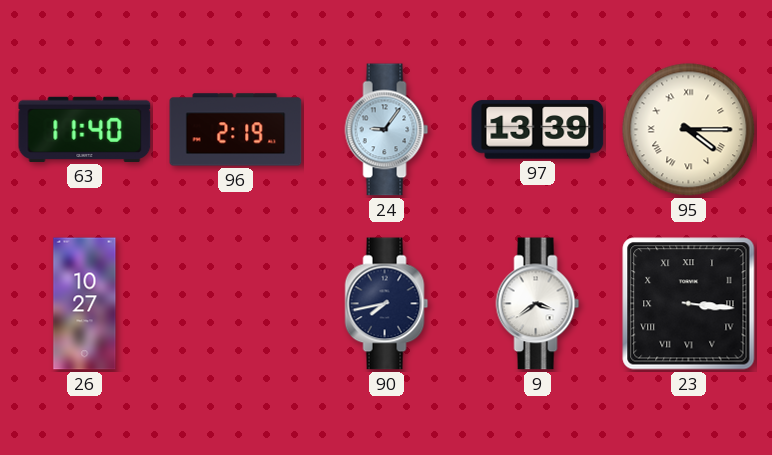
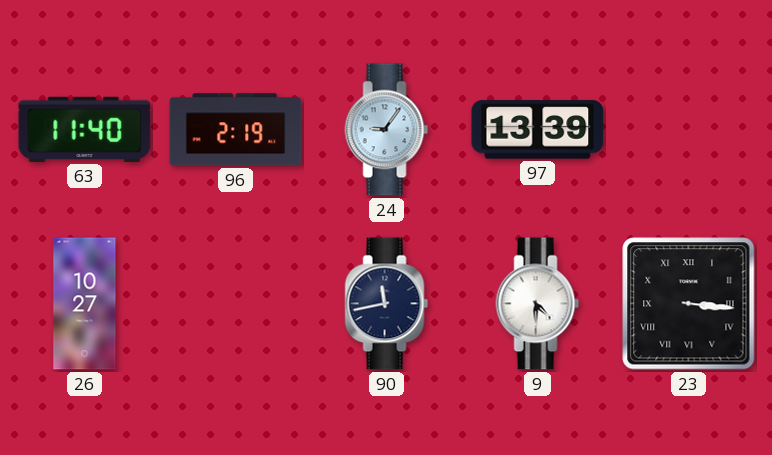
95: 4:15 -> none
90: 7:43 -> 11:43
9: 3:39 -> 4:30
